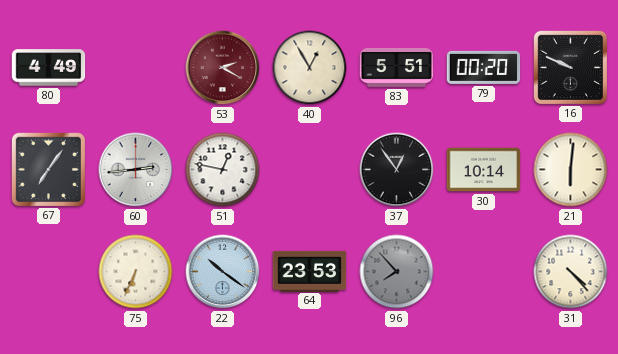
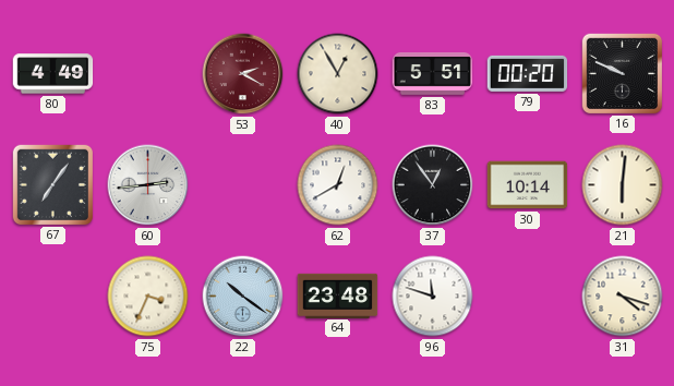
51: 12:47 -> none
62: none -> 12:40
75: 6:34 -> 3:34
64: 23:53 -> 23:48
96: 7:53 -> 11:48
96 dial: grey -> white
31: 4:23 -> 4:18
